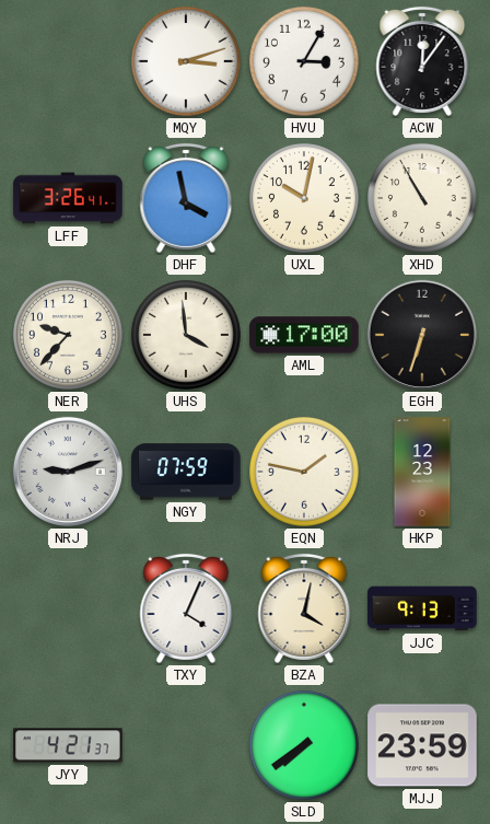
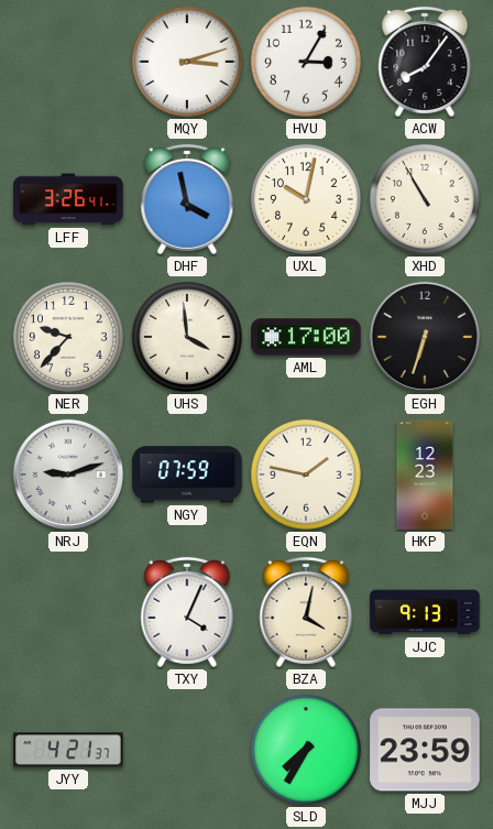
ACW: 12:06 -> 8:06
SLD: 7:39 -> 7:35
